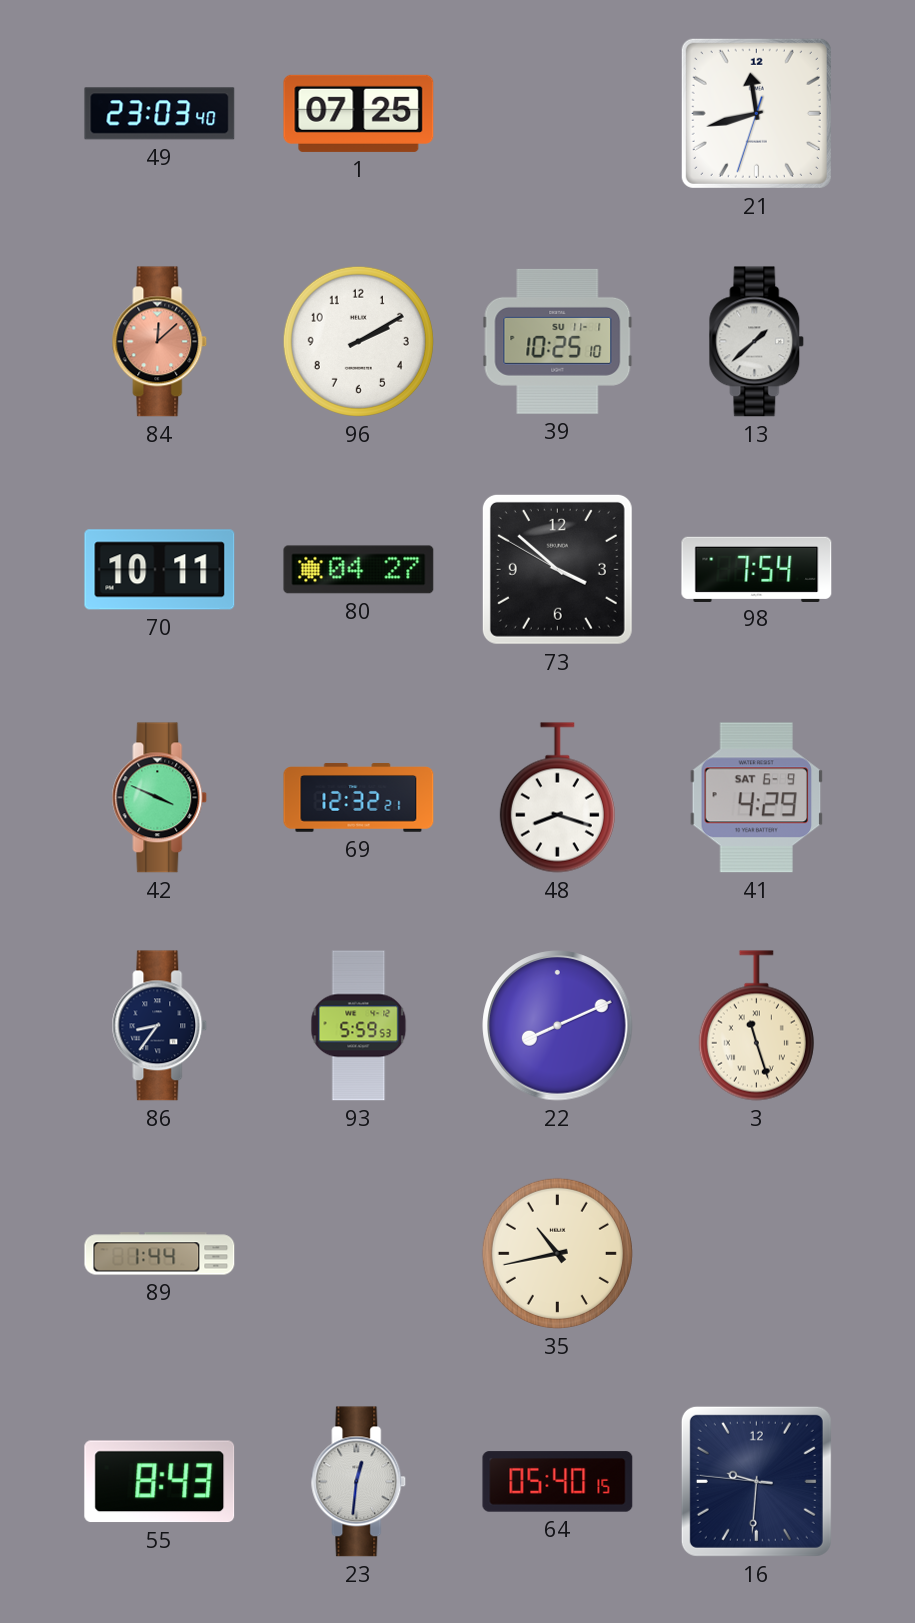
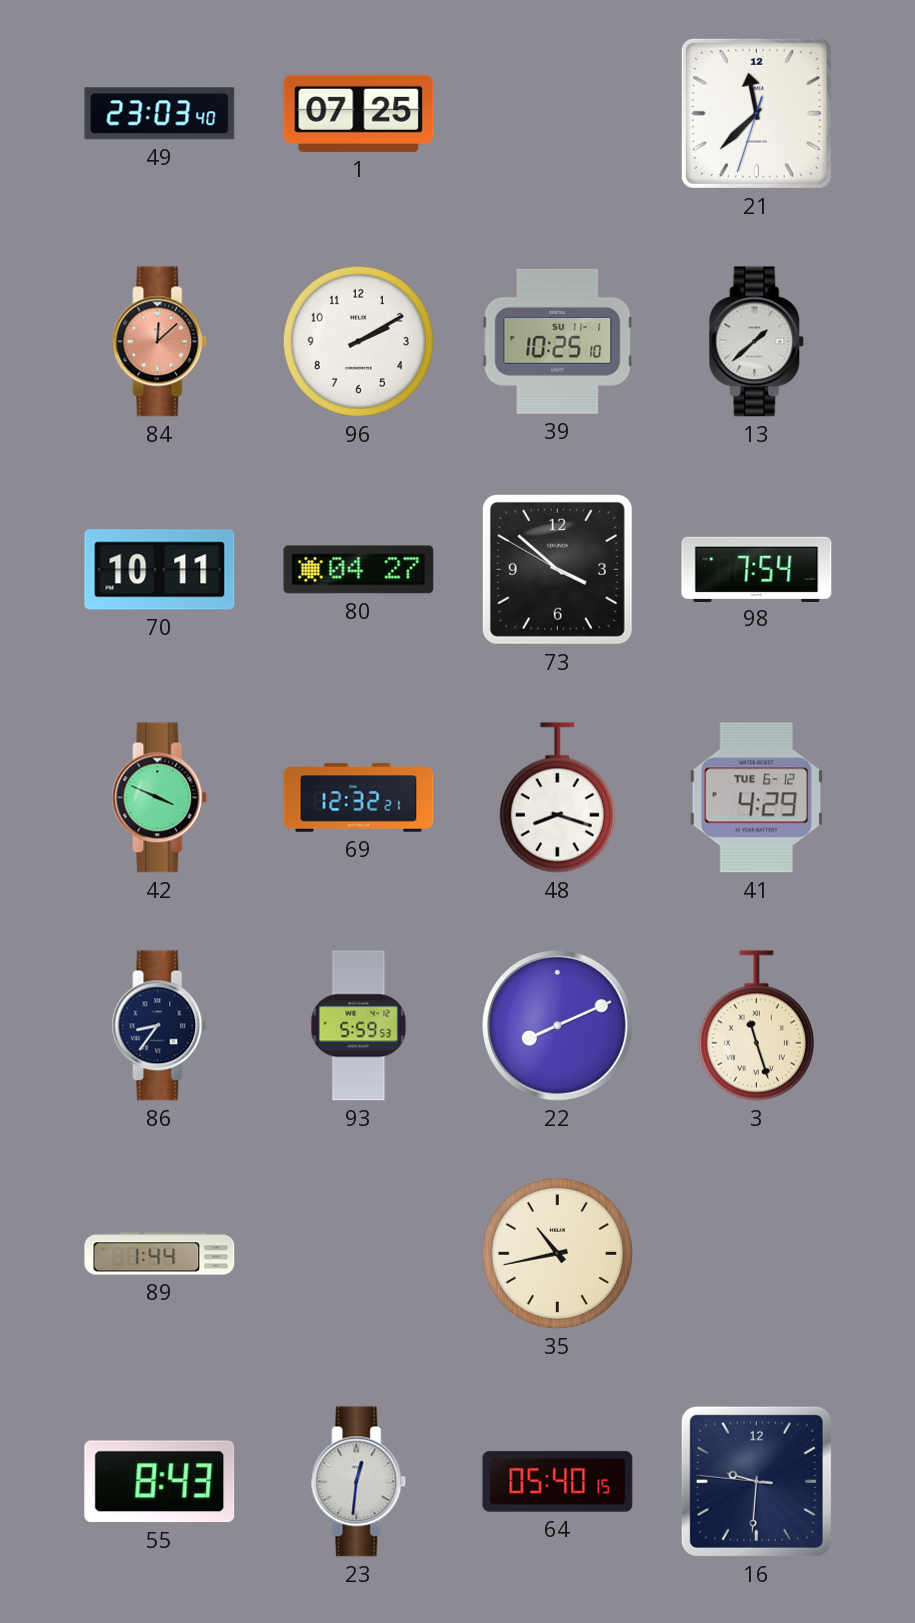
21: 11:42 -> 11:37
41 date: SAT 6-9 -> TUE 6-12
